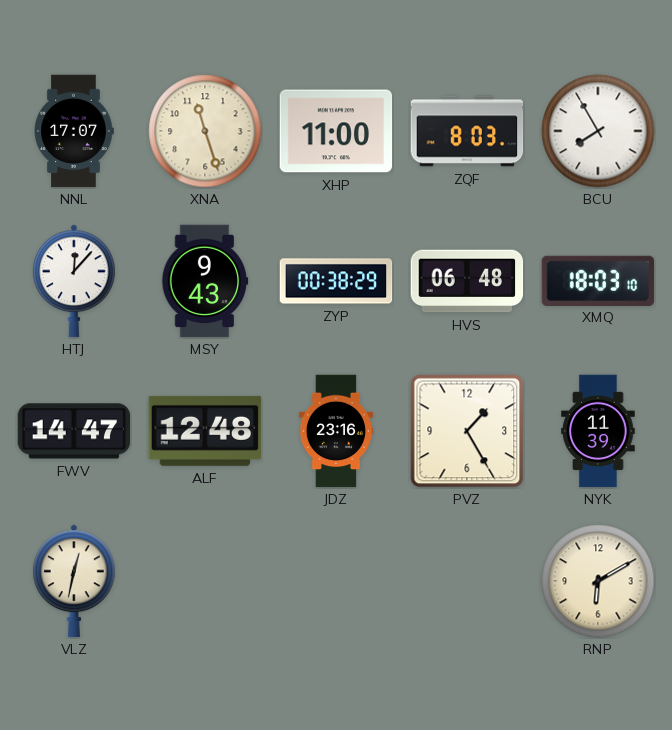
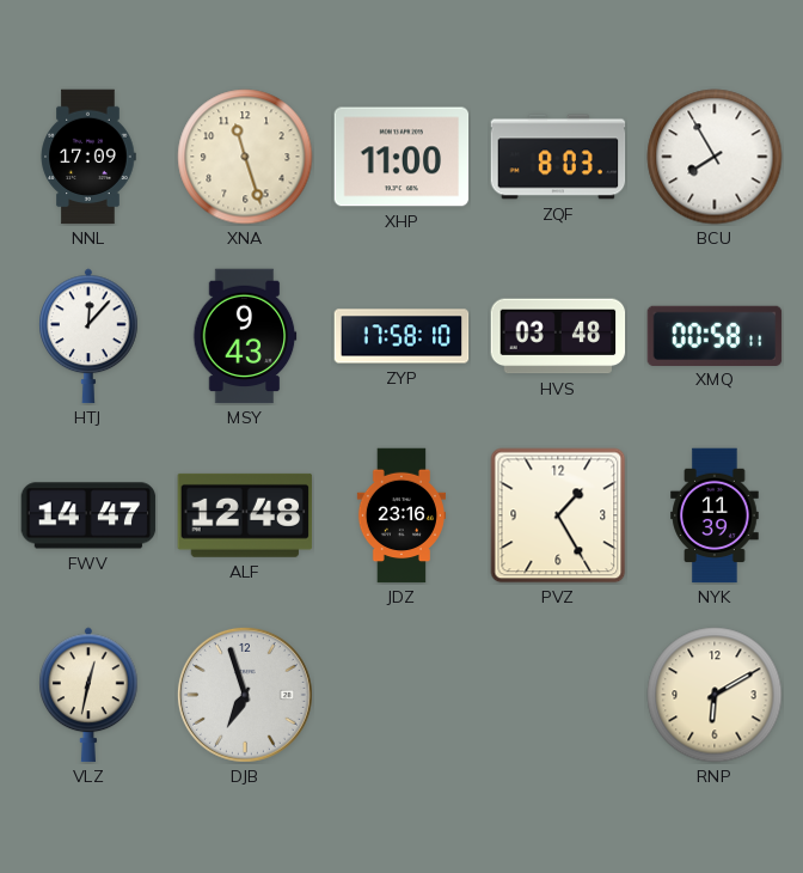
NNL: 17:07 -> 17:09
ZYP: 00:38 -> 17:58
HVS: 06:48 -> 03:48
XMQ: 18:03 -> 00:58
DJB: none -> 6:57
